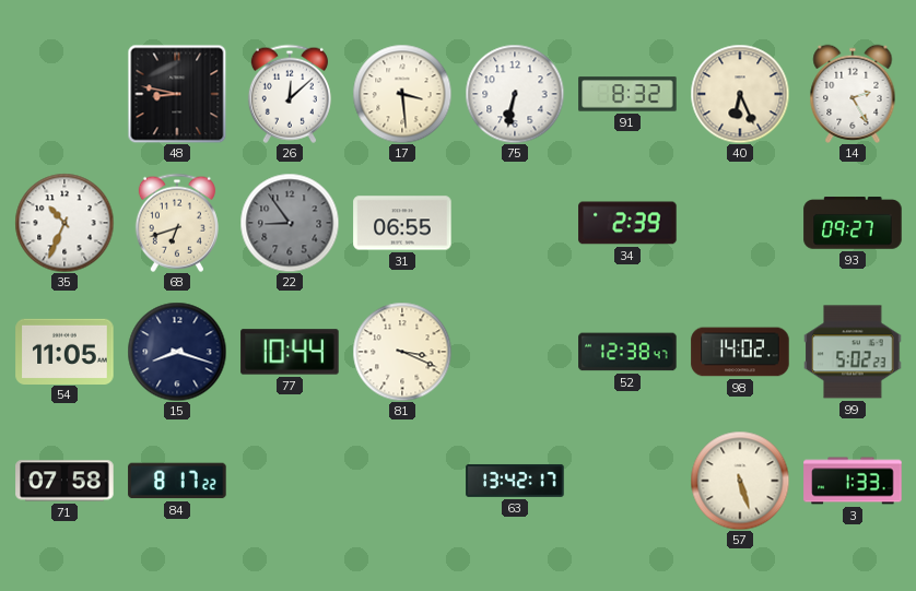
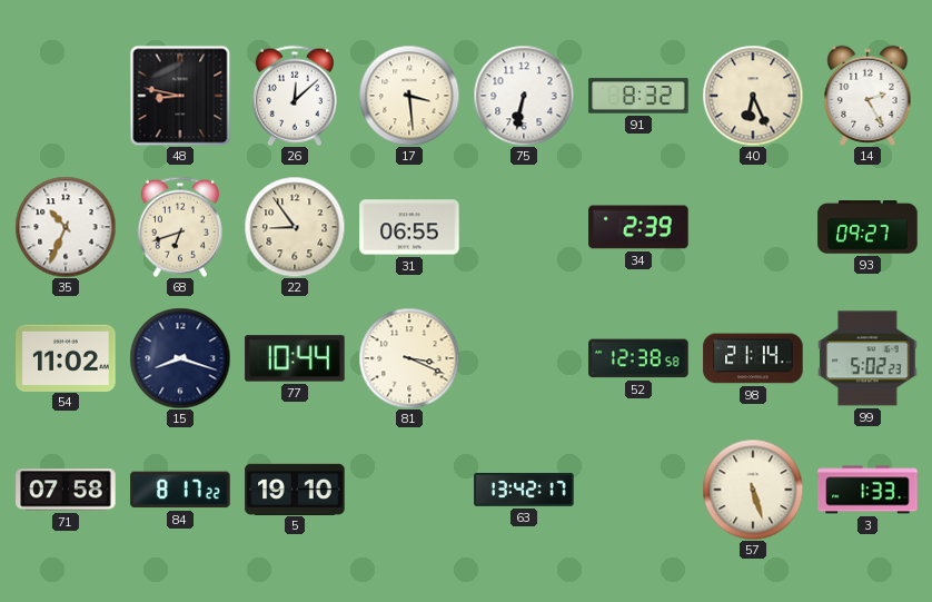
22 dial: grey -> cream
54: 11:05 -> 11:02
52: 12:38:47 -> 12:38:58
98: 14:02 -> 21:14
5: none -> 19:10
